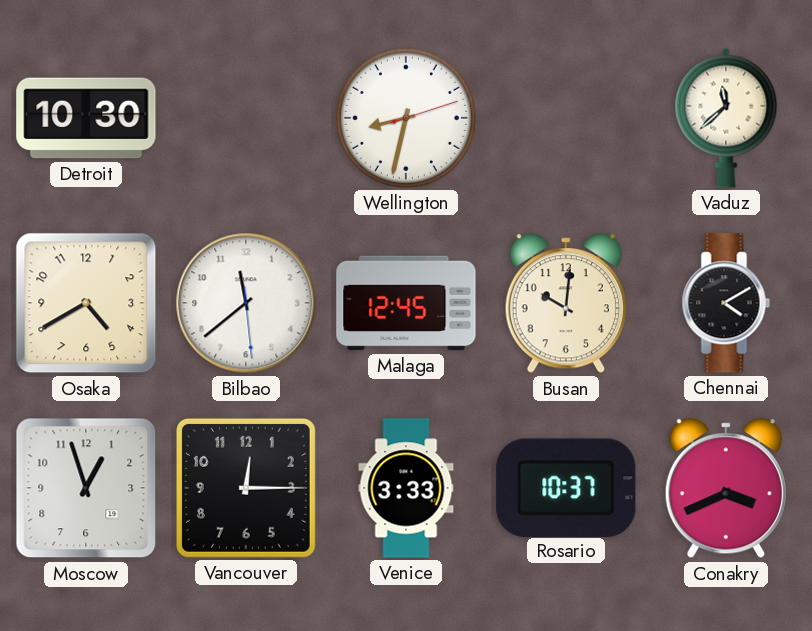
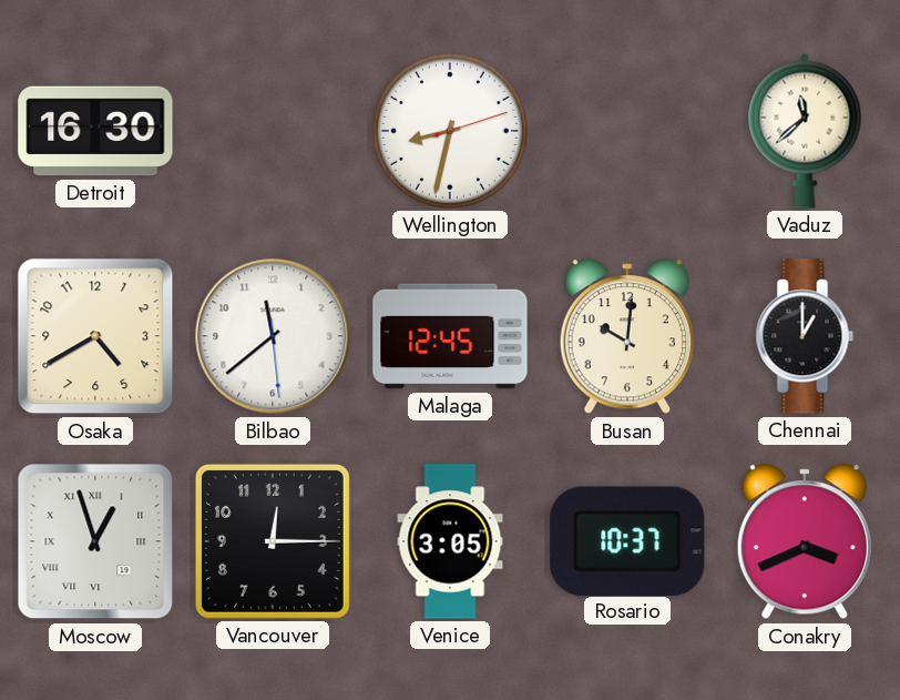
Detroit: 10:30 -> 16:30
Chennai: 4:10 -> 1:00
Moscow numerals: Arabic -> Roman
Venice: 3:33 -> 3:05
